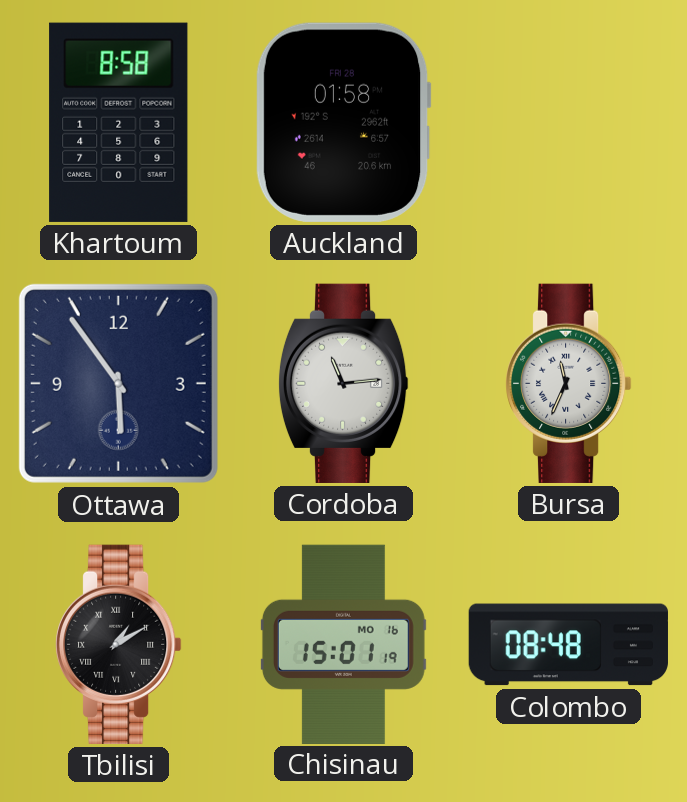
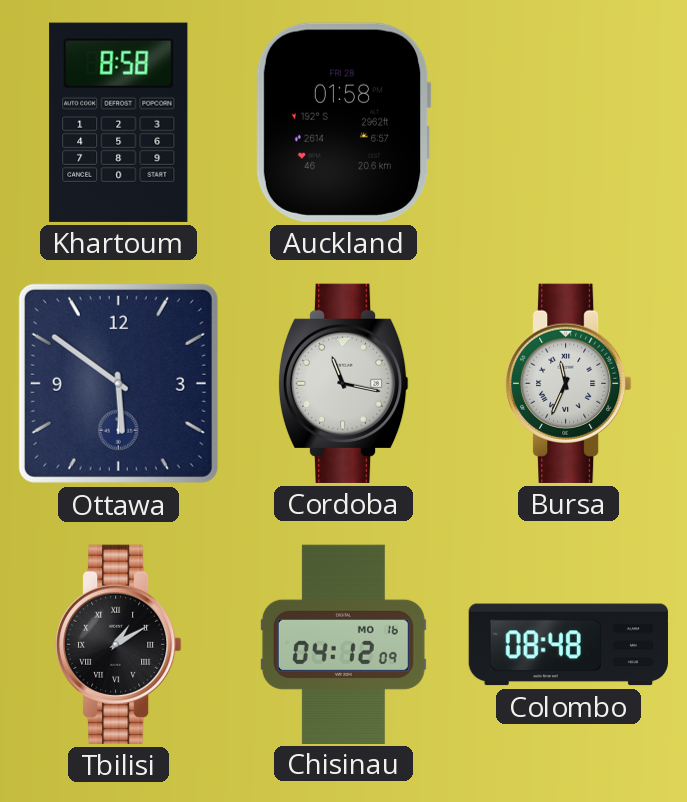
Ottawa: 5:54 -> 5:51
Cordoba: 11:14 -> 11:17
Chisinau: 15:01 -> 04:12
